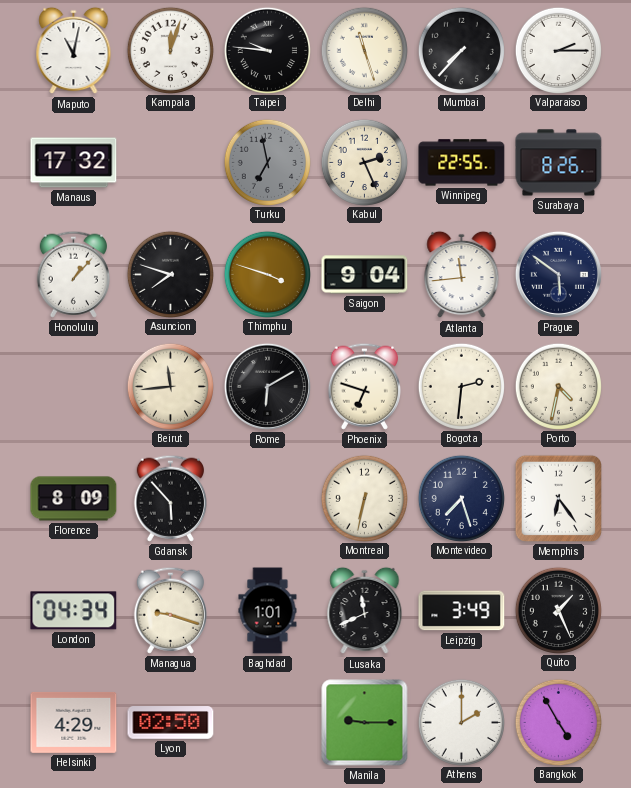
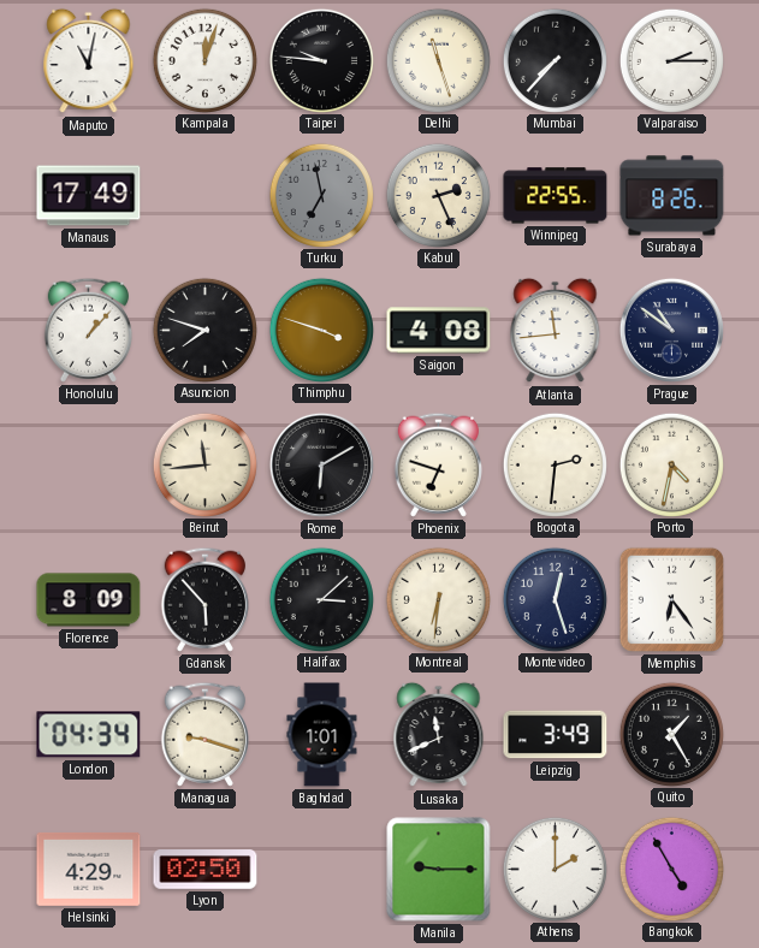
Manaus: 17:32 -> 17:49
Saigon: 9:04 -> 4:08
Prague: 5:51 -> 10:51
Halifax: none -> 3:08
Montreal: 6:32 -> 6:31
Montevideo: 7:27 -> 12:27
Quito: 1:26 -> 1:25
